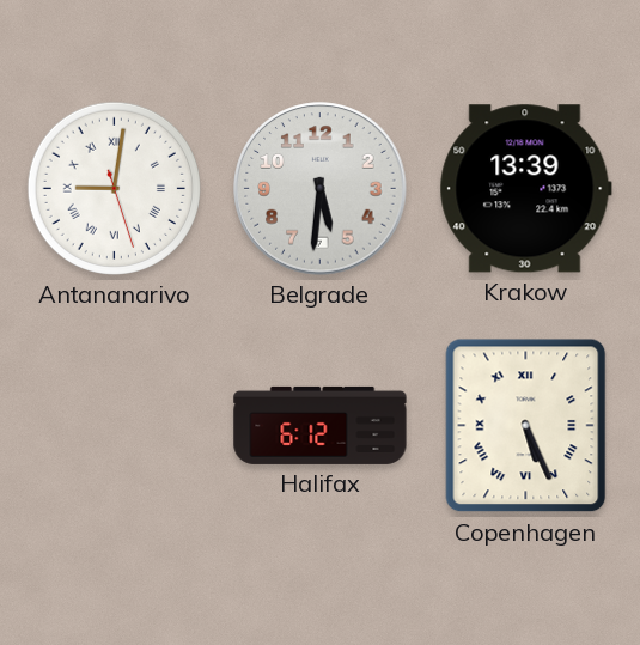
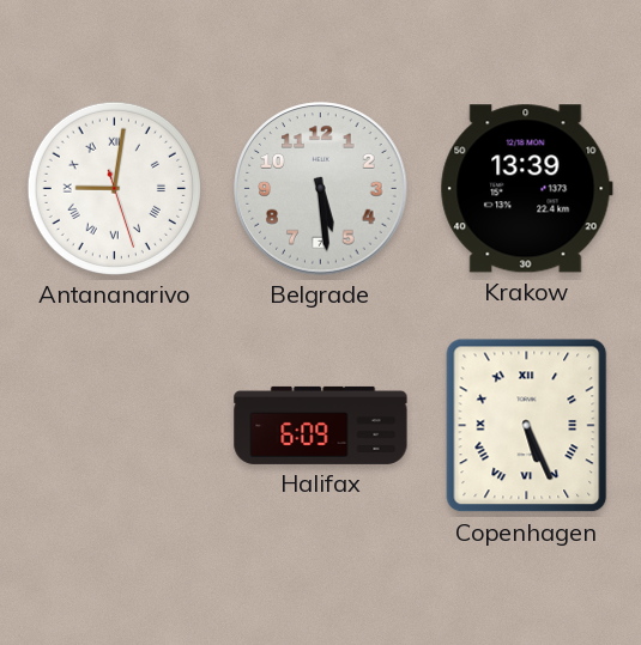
Belgrade: 5:31 -> 5:29
Halifax: 6:12 -> 6:09
